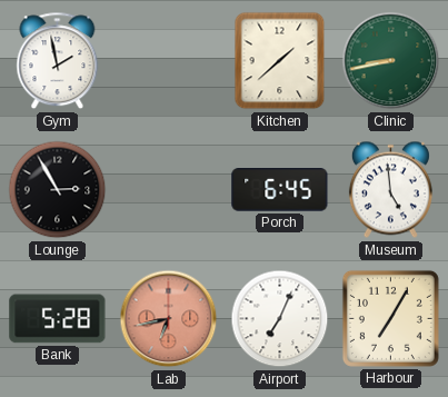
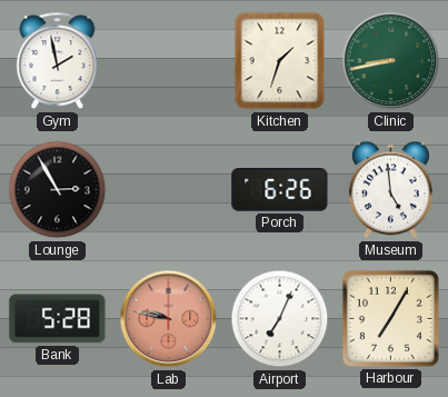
Kitchen: 1:38 -> 1:33
Porch: 6:45 -> 6:26
Lab: 6:43 -> 9:47
